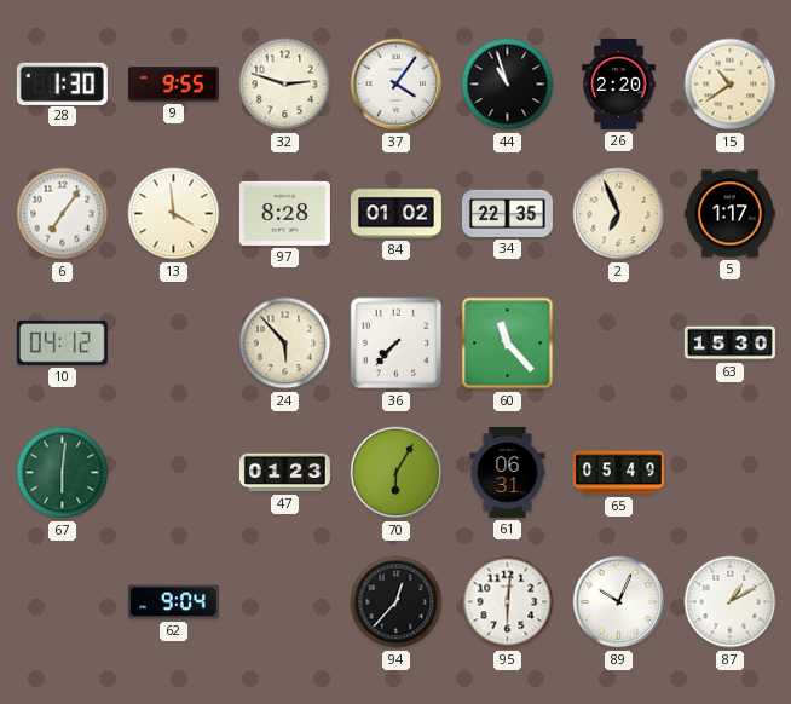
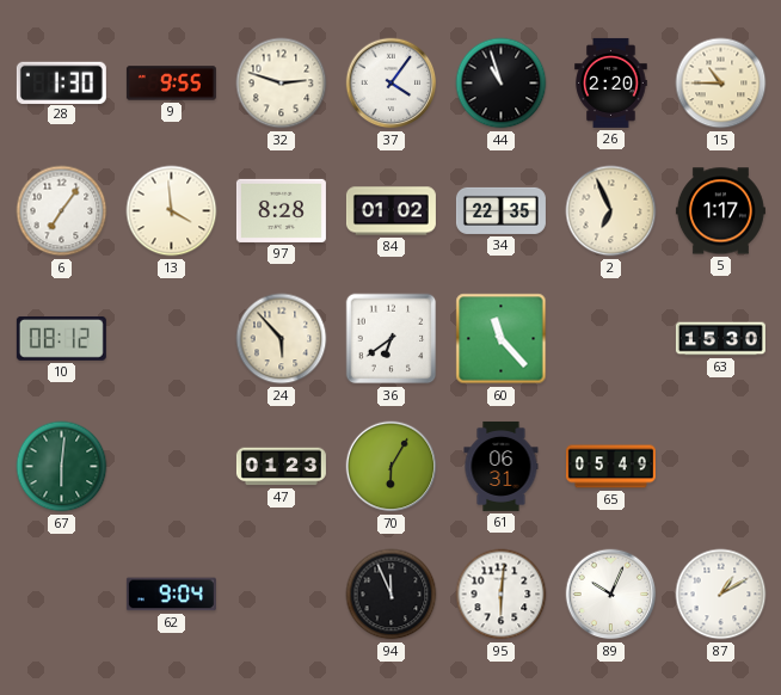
15: 10:39 -> 10:45
10: 04:12 -> 08:12
36: 7:37 -> 6:39
94: 12:37 -> 11:56
